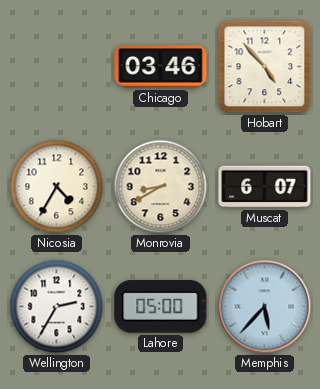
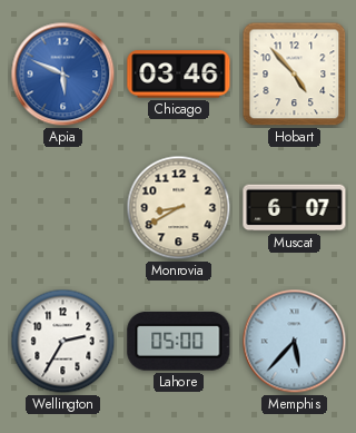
Apia: none -> 5:49
Nicosia: 4:35 -> none
